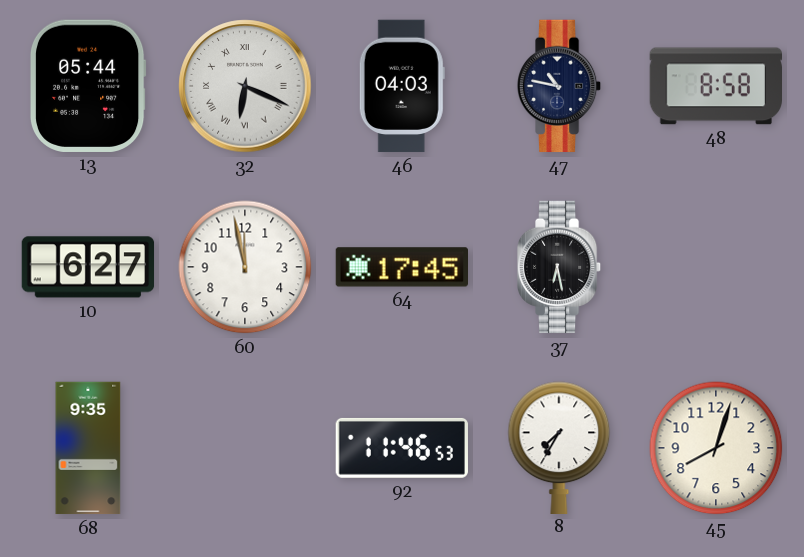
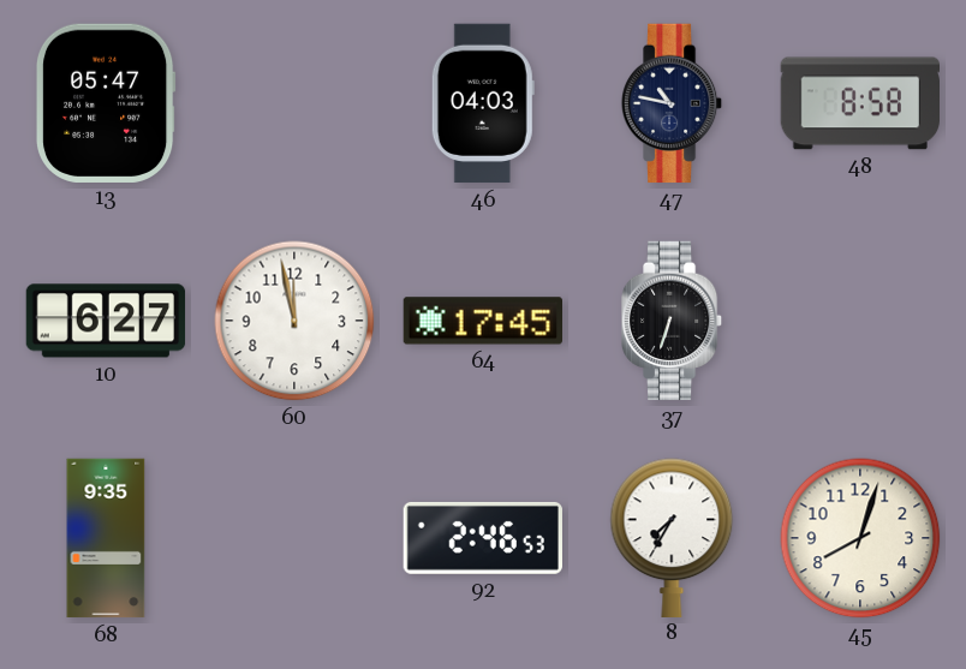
13: 05:44 -> 05:47
32: 6:19 -> none
37: 6:28 -> 6:33
92: 11:46 -> 2:46
